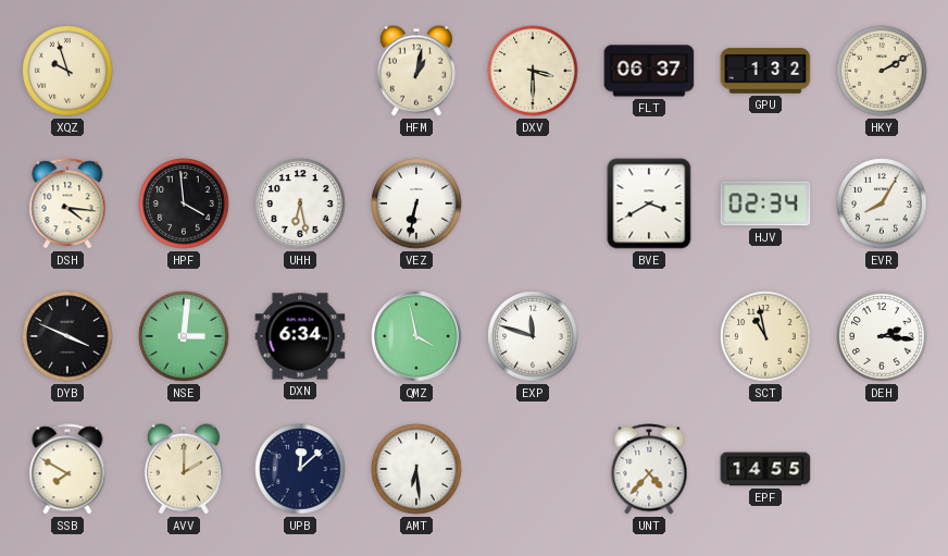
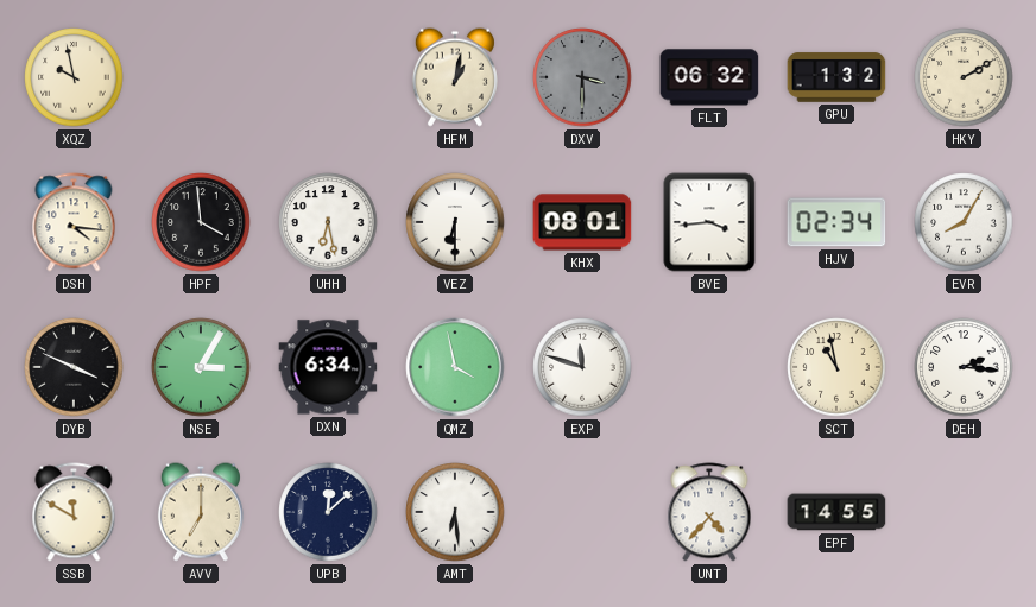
XQZ: 9:57 -> 9:58
DXV dial: cream -> grey
FLT: 06:37 -> 06:32
VEZ: 6:32 -> 6:30
KHX: none -> 08:01
BVE: 3:40 -> 3:44
NSE: 3:01 -> 3:05
SSB: 7:50 -> 11:50
AVV: 2:00 -> 7:00
